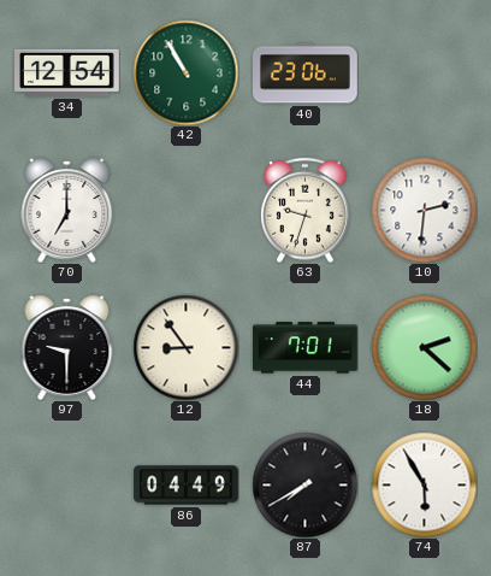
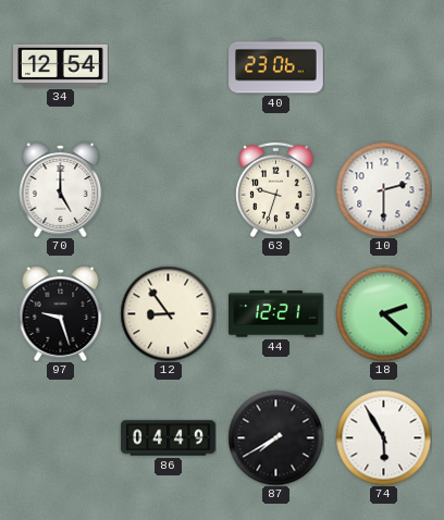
42: 10:55 -> none
70: 7:00 -> 5:00
10: 2:31 -> 2:30
97: 9:30 -> 9:27
44: 7:01 -> 12:21
